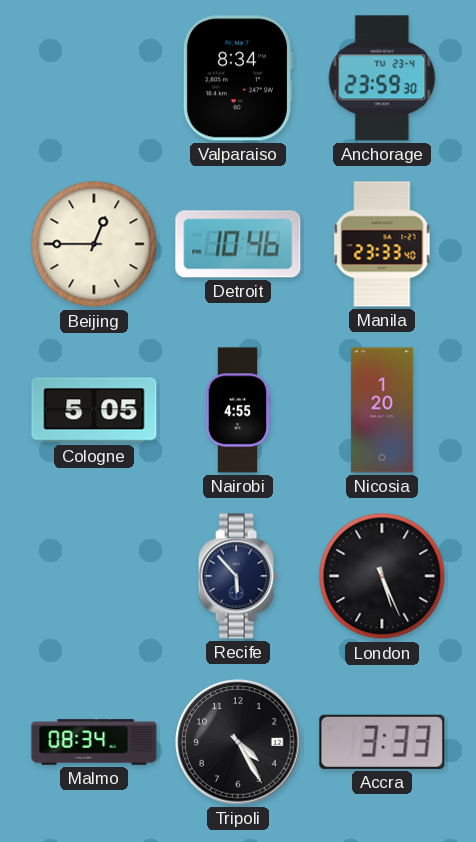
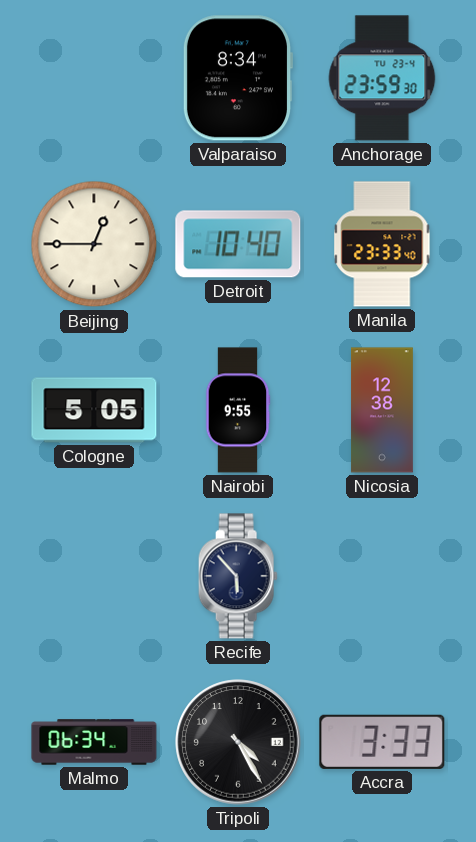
Detroit: 10:46 -> 10:40
Nairobi: 4:55 -> 9:55
Nicosia: 1:20 -> 12:38
London: 5:26 -> none
Malmo: 08:34 -> 06:34
